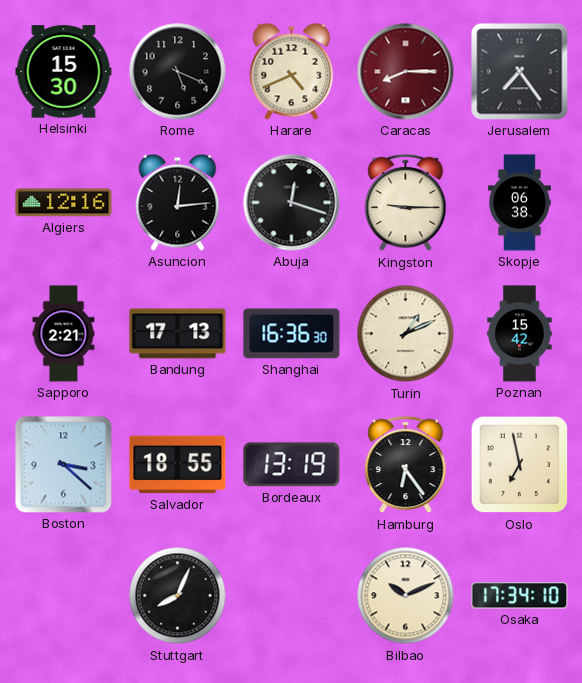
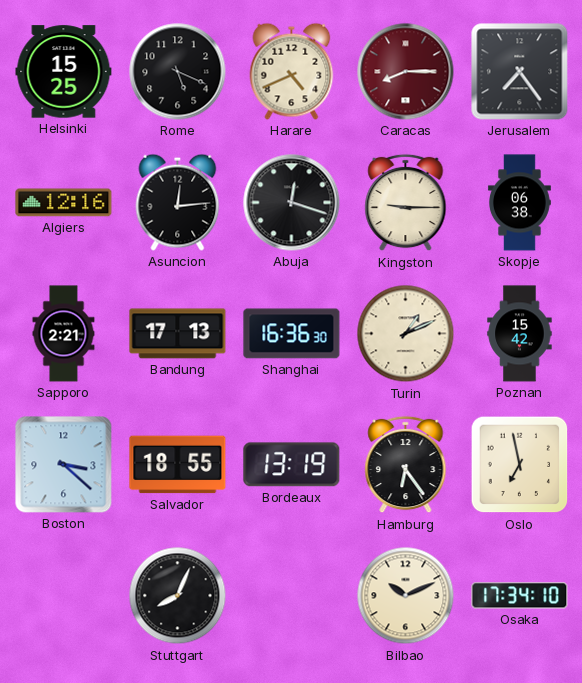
Helsinki: 15:30 -> 15:25
